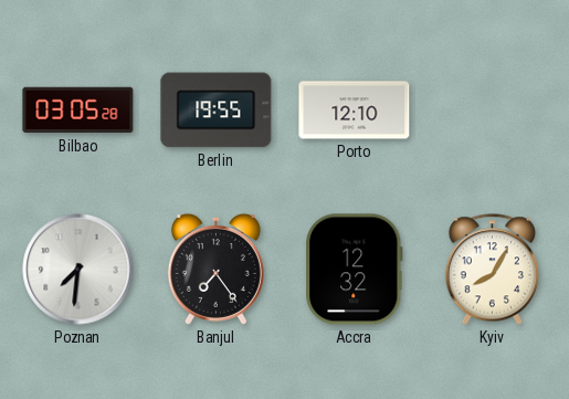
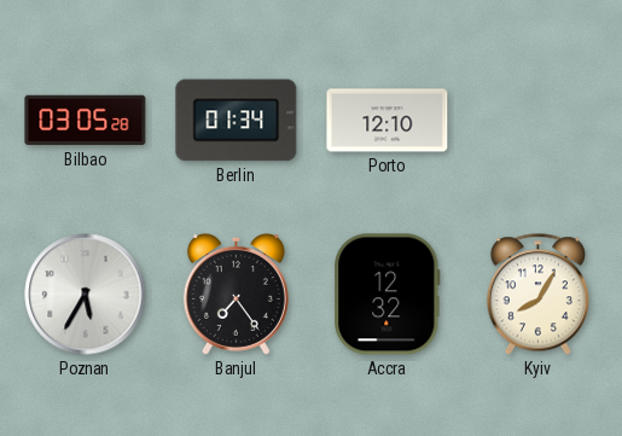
Berlin: 19:55 -> 01:34
Poznan: 7:31 -> 5:35
